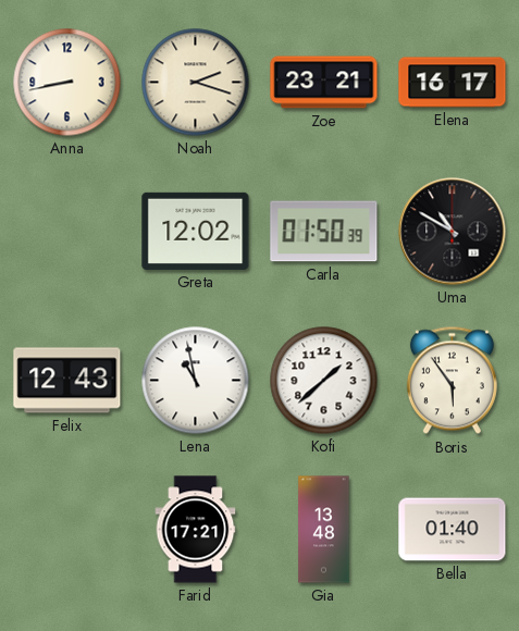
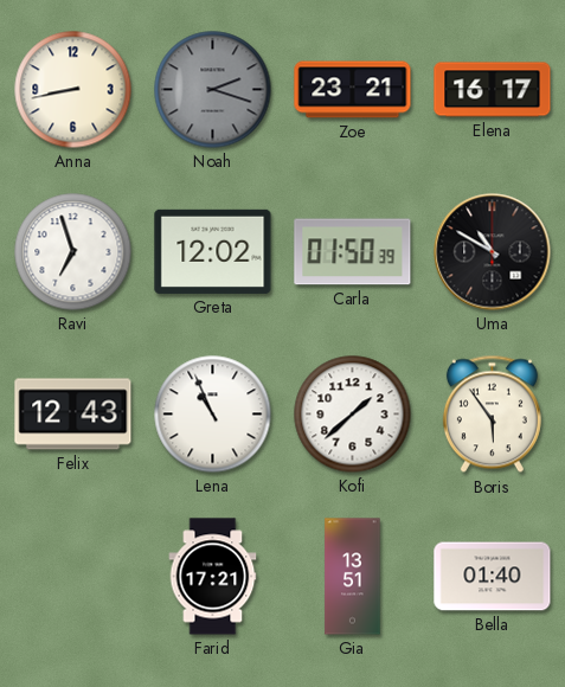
Noah dial: cream -> grey
Ravi: none -> 6:57
Lena: 10:58 -> 10:56
Gia: 13:48 -> 13:51
